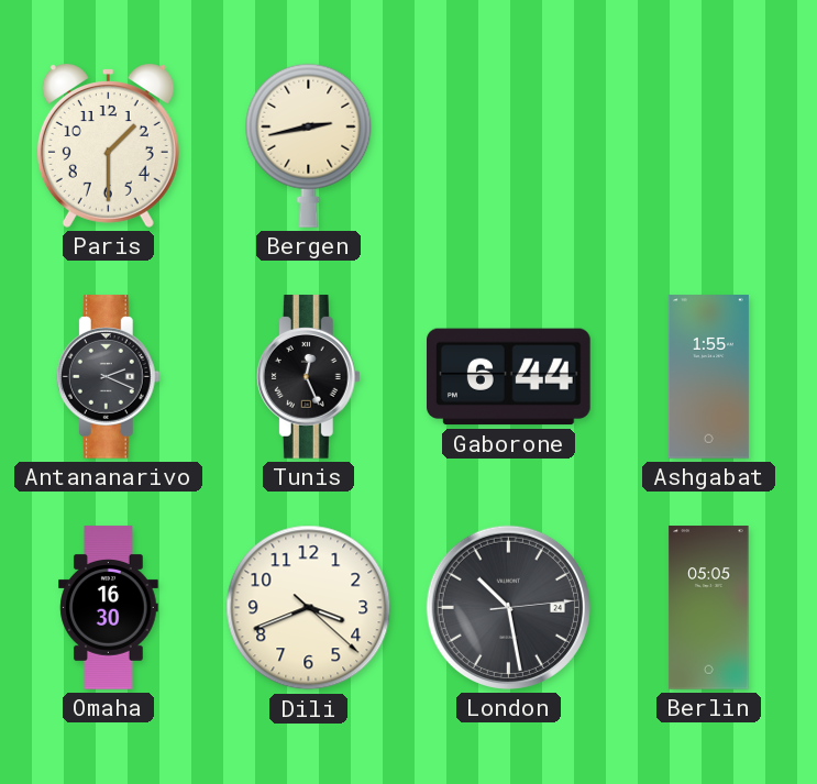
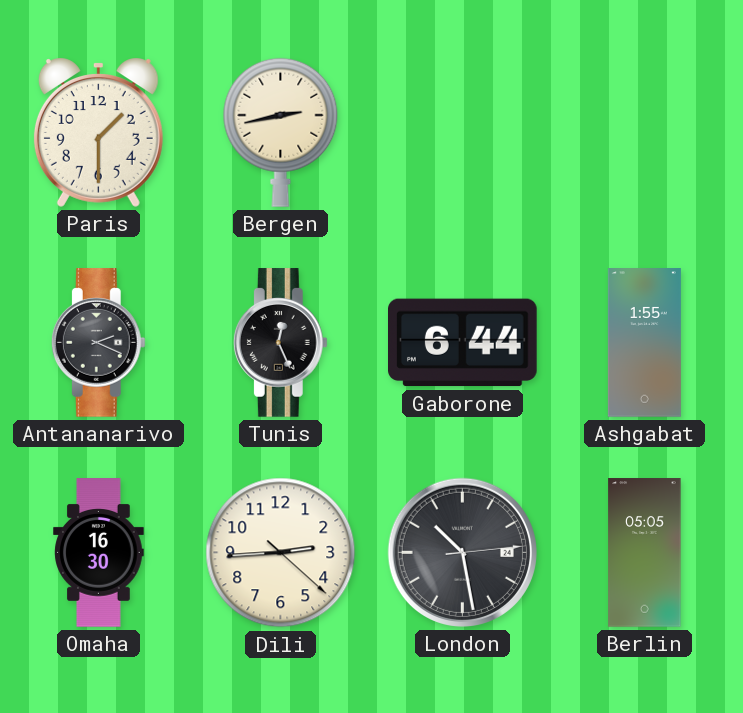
Dili: 3:41 -> 2:44
